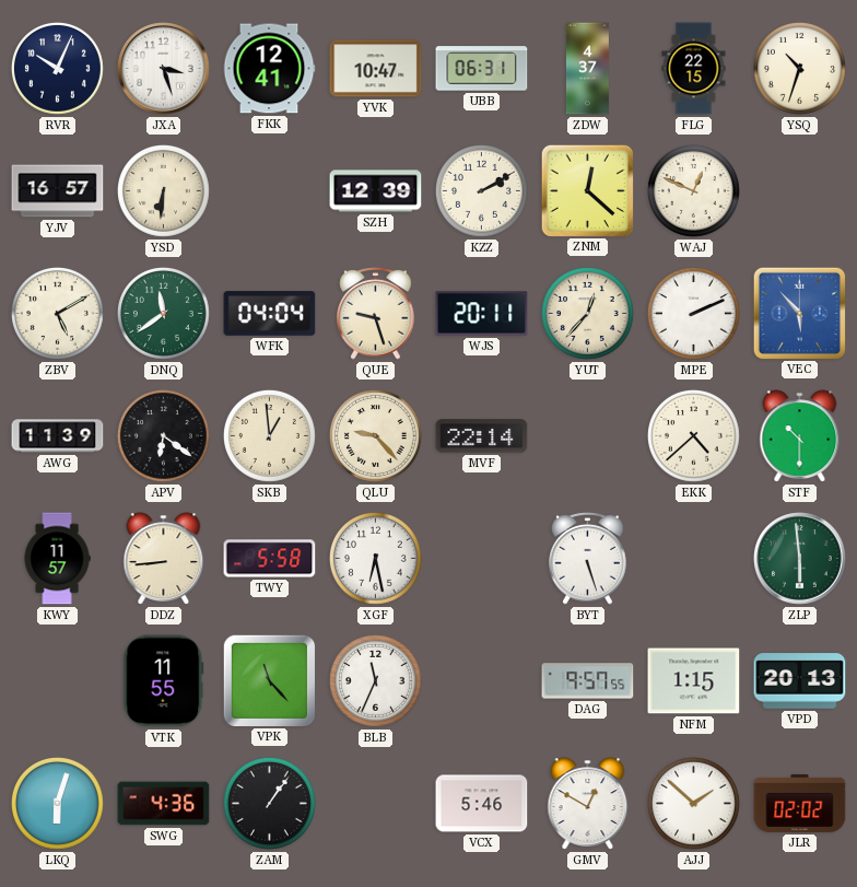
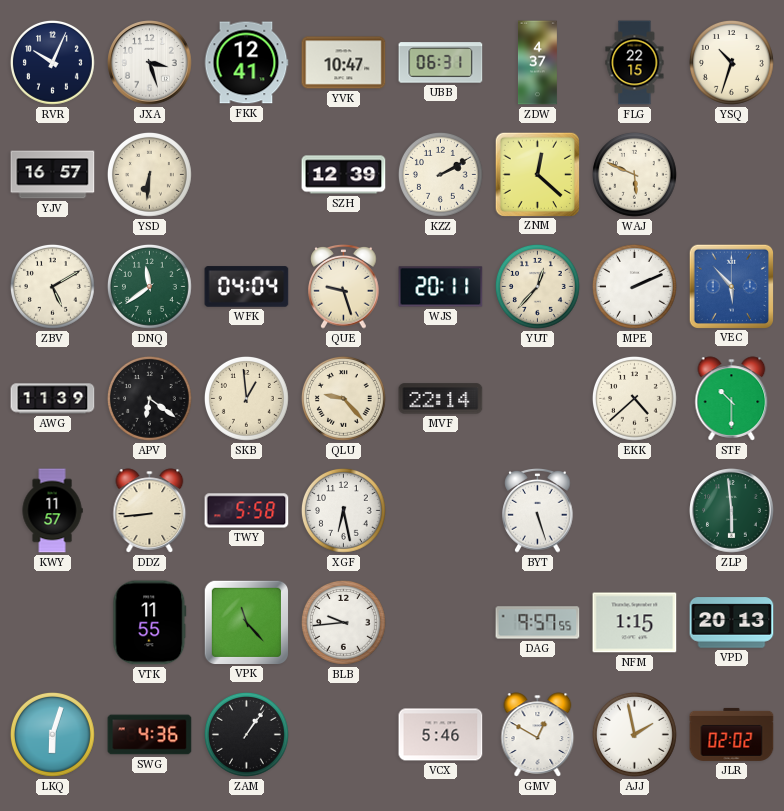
WAJ: 12:49 -> 5:49
BLB: 11:34 -> 9:44
AJJ: 1:52 -> 1:58
